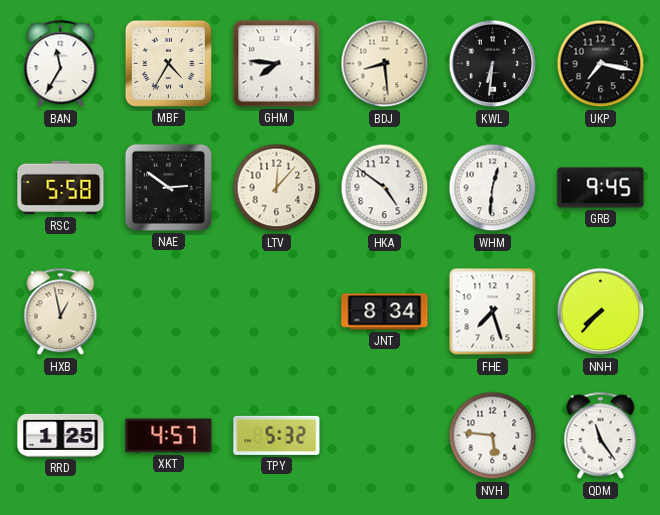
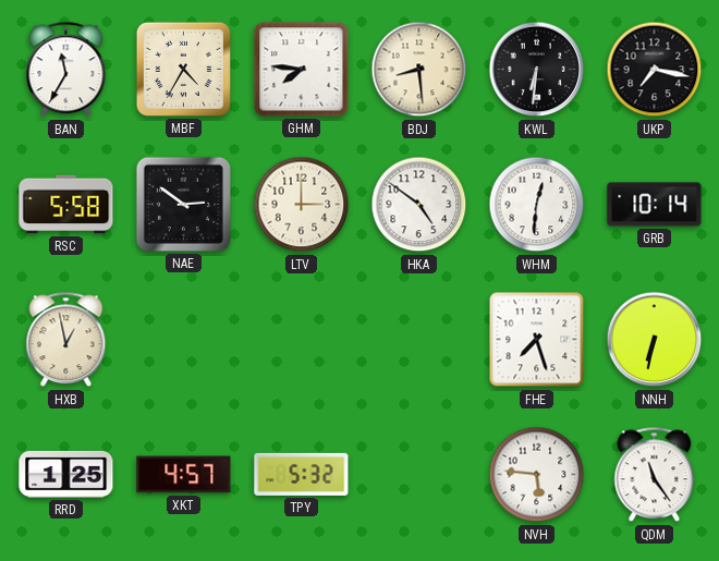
LTV: 12:07 -> 3:00
GRB: 9:45 -> 10:14
JNT: 8:34 -> none
NNH: 7:37 -> 6:32
